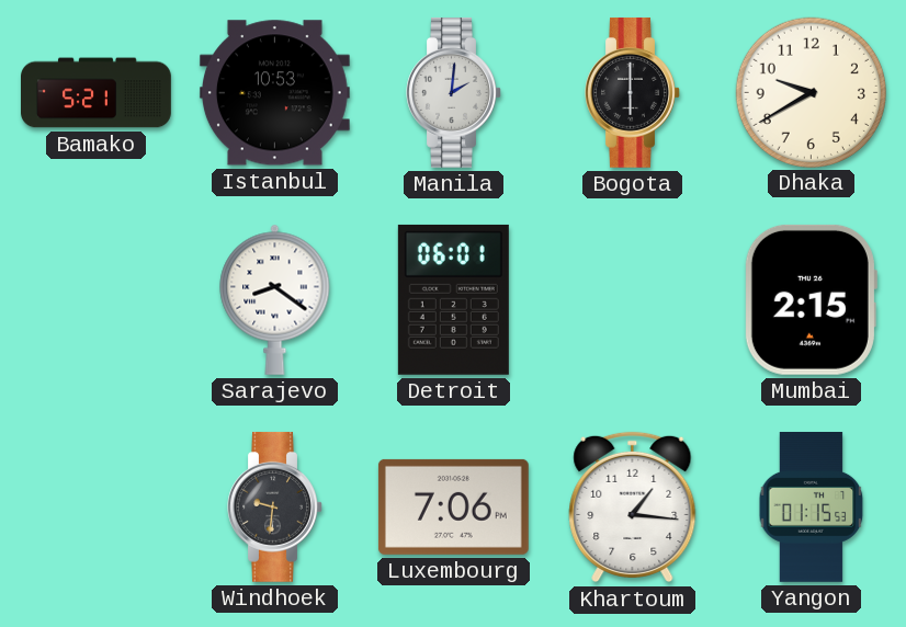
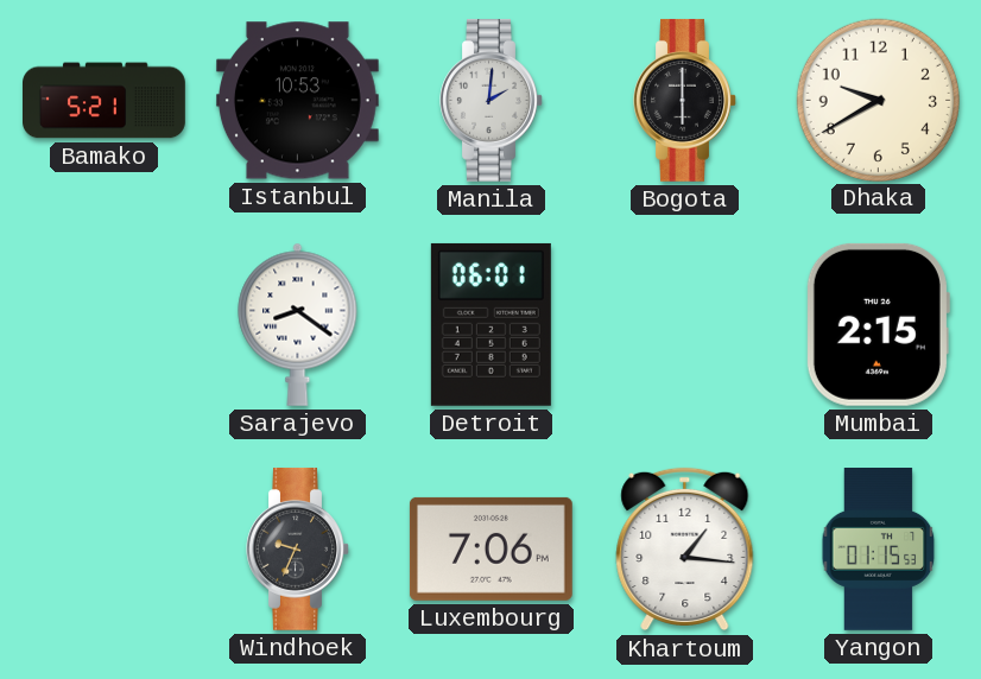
Windhoek: 9:31 -> 9:34
